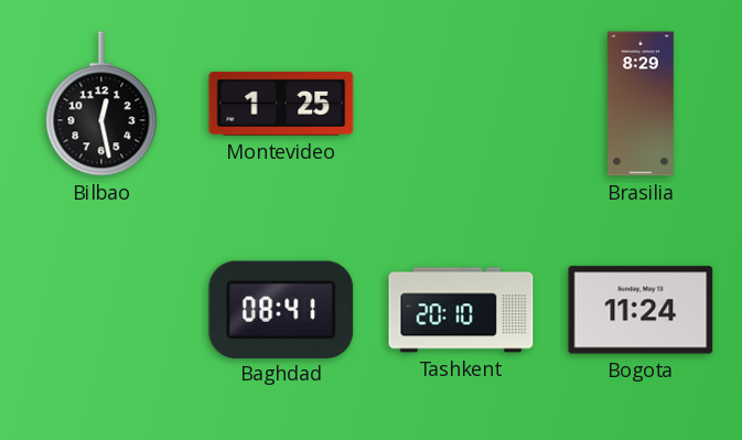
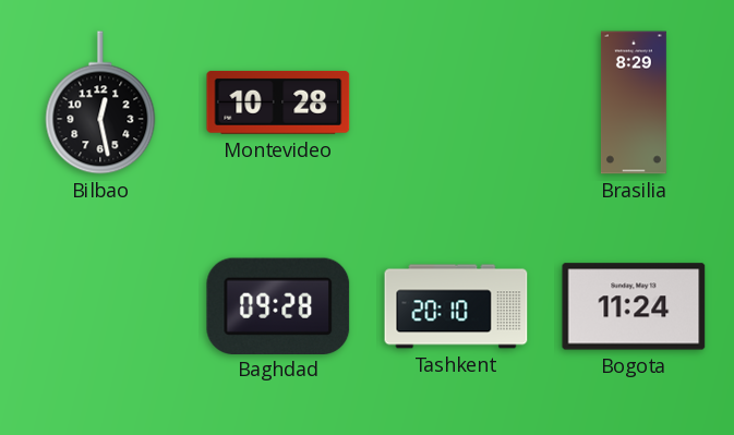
Montevideo: 1:25 -> 10:28
Baghdad: 08:41 -> 09:28
